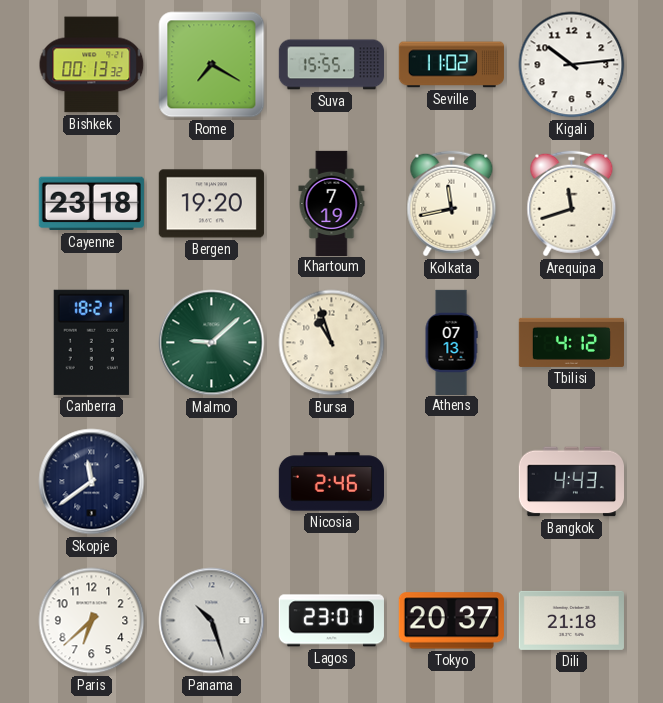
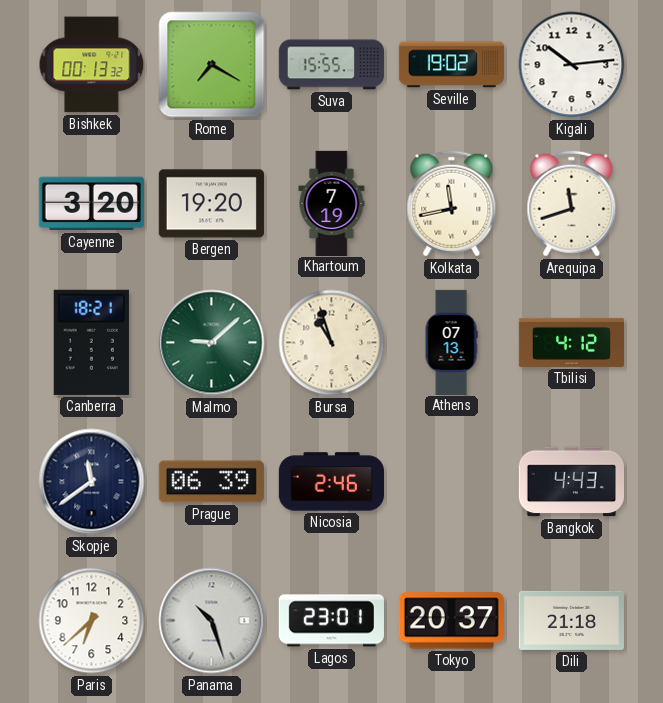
Seville: 11:02 -> 19:02
Cayenne: 23:18 -> 3:20
Prague: none -> 06:39
